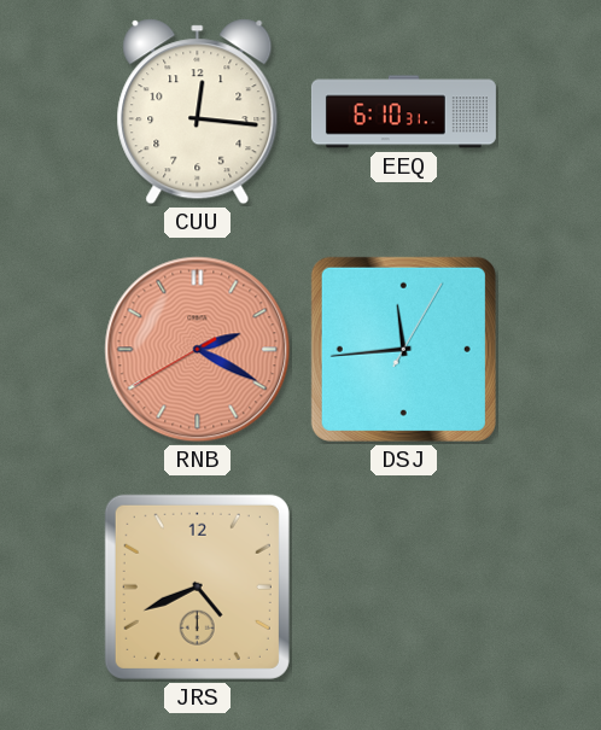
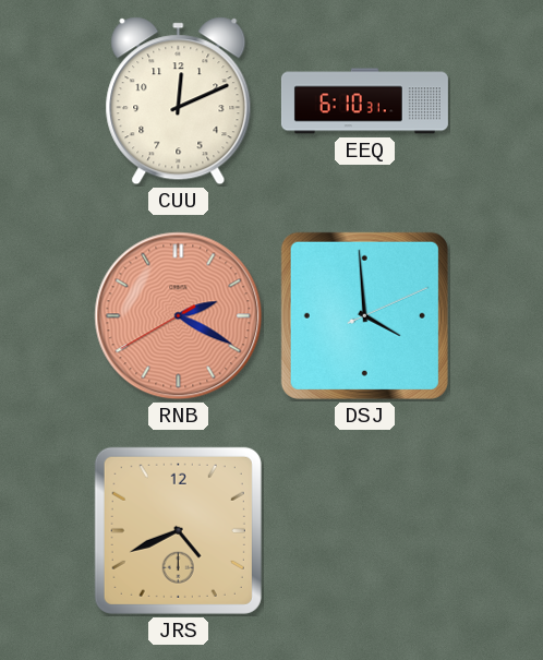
CUU: 12:16 -> 12:11
DSJ: 11:44 -> 3:59
